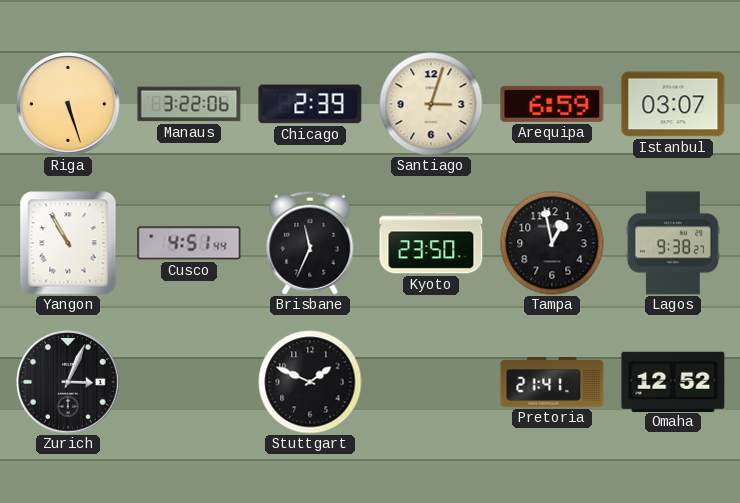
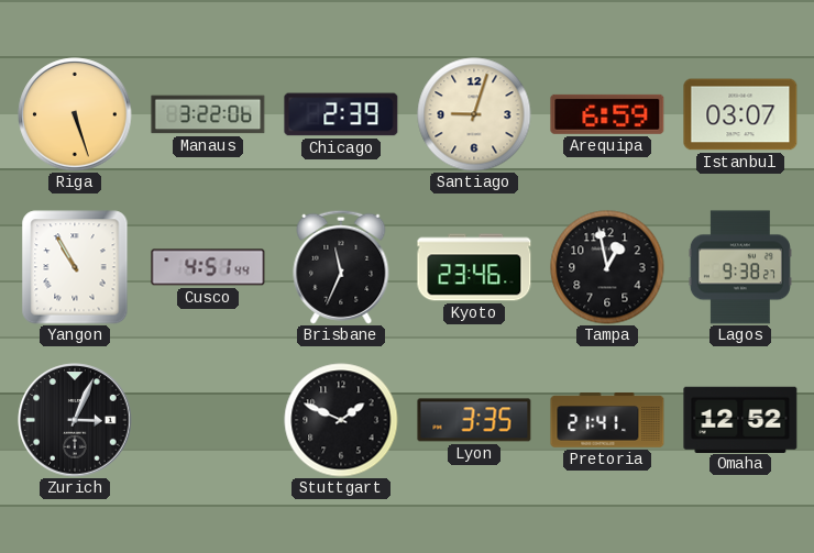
Santiago: 3:03 -> 9:03
Kyoto: 23:50 -> 23:46
Lyon: none -> 3:35
